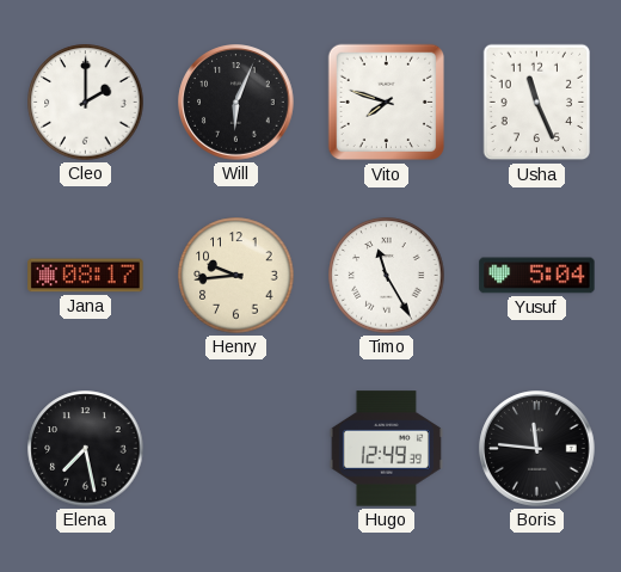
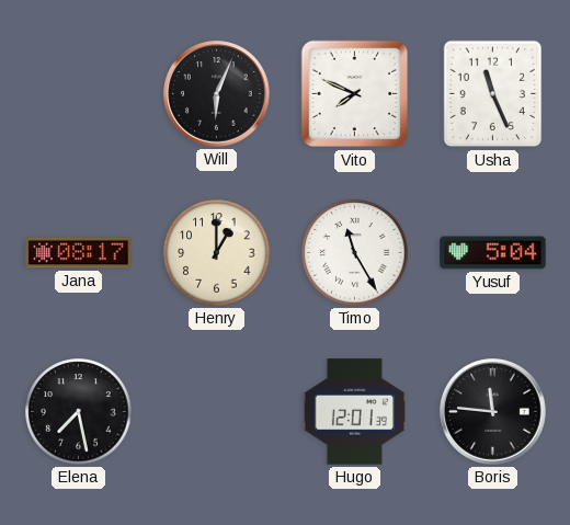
Cleo: 2:00 -> none
Vito: 7:48 -> 7:49
Henry: 9:44 -> 1:00
Hugo: 12:49 -> 12:01
